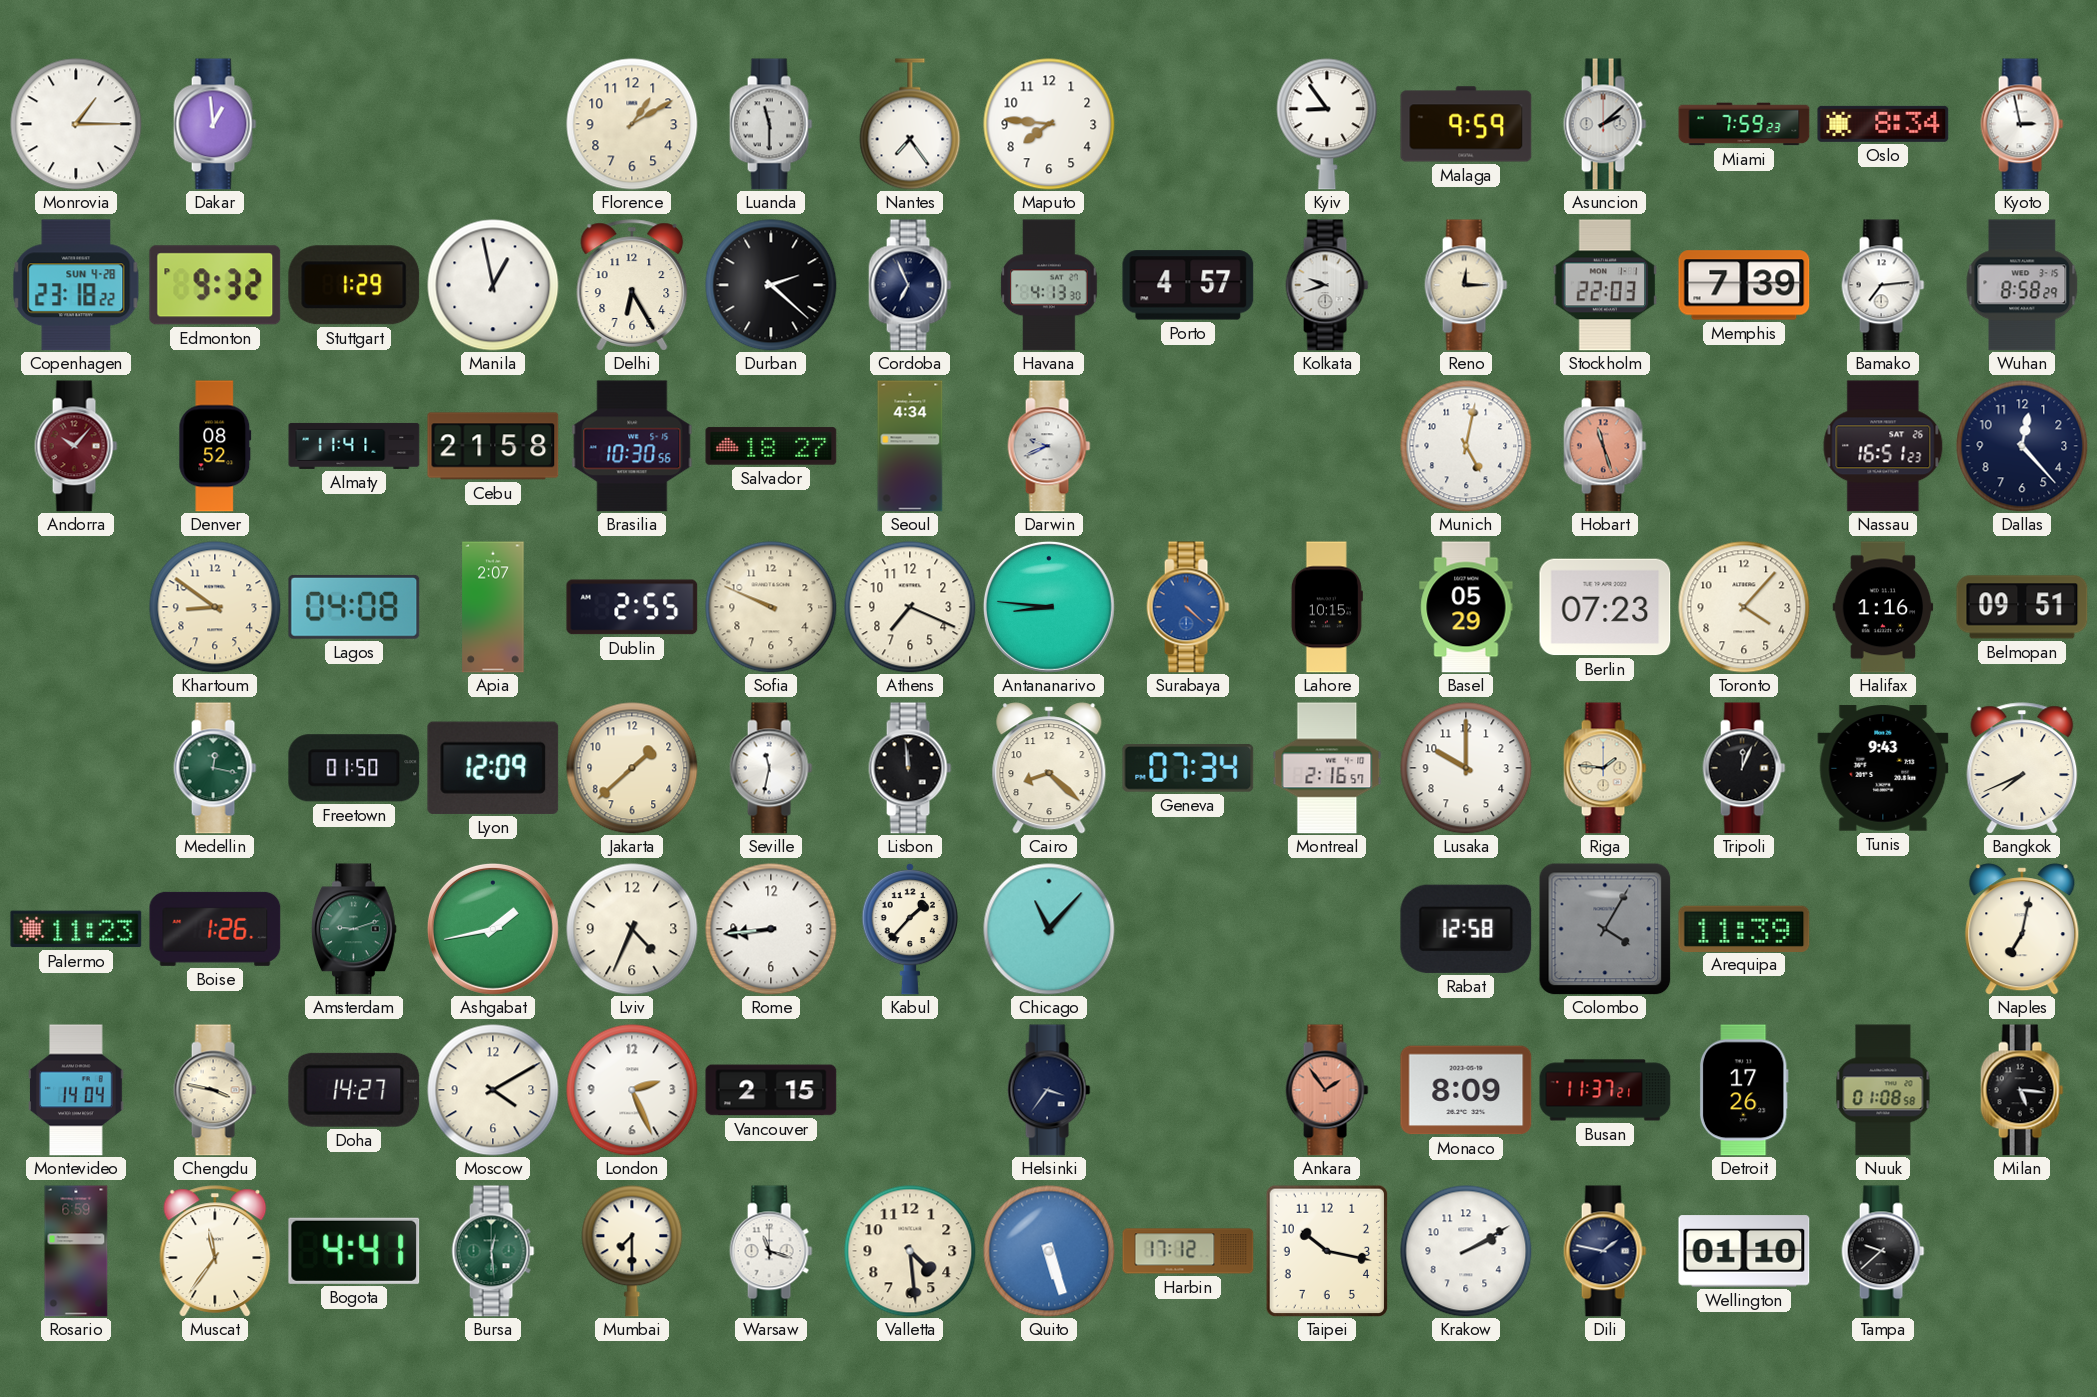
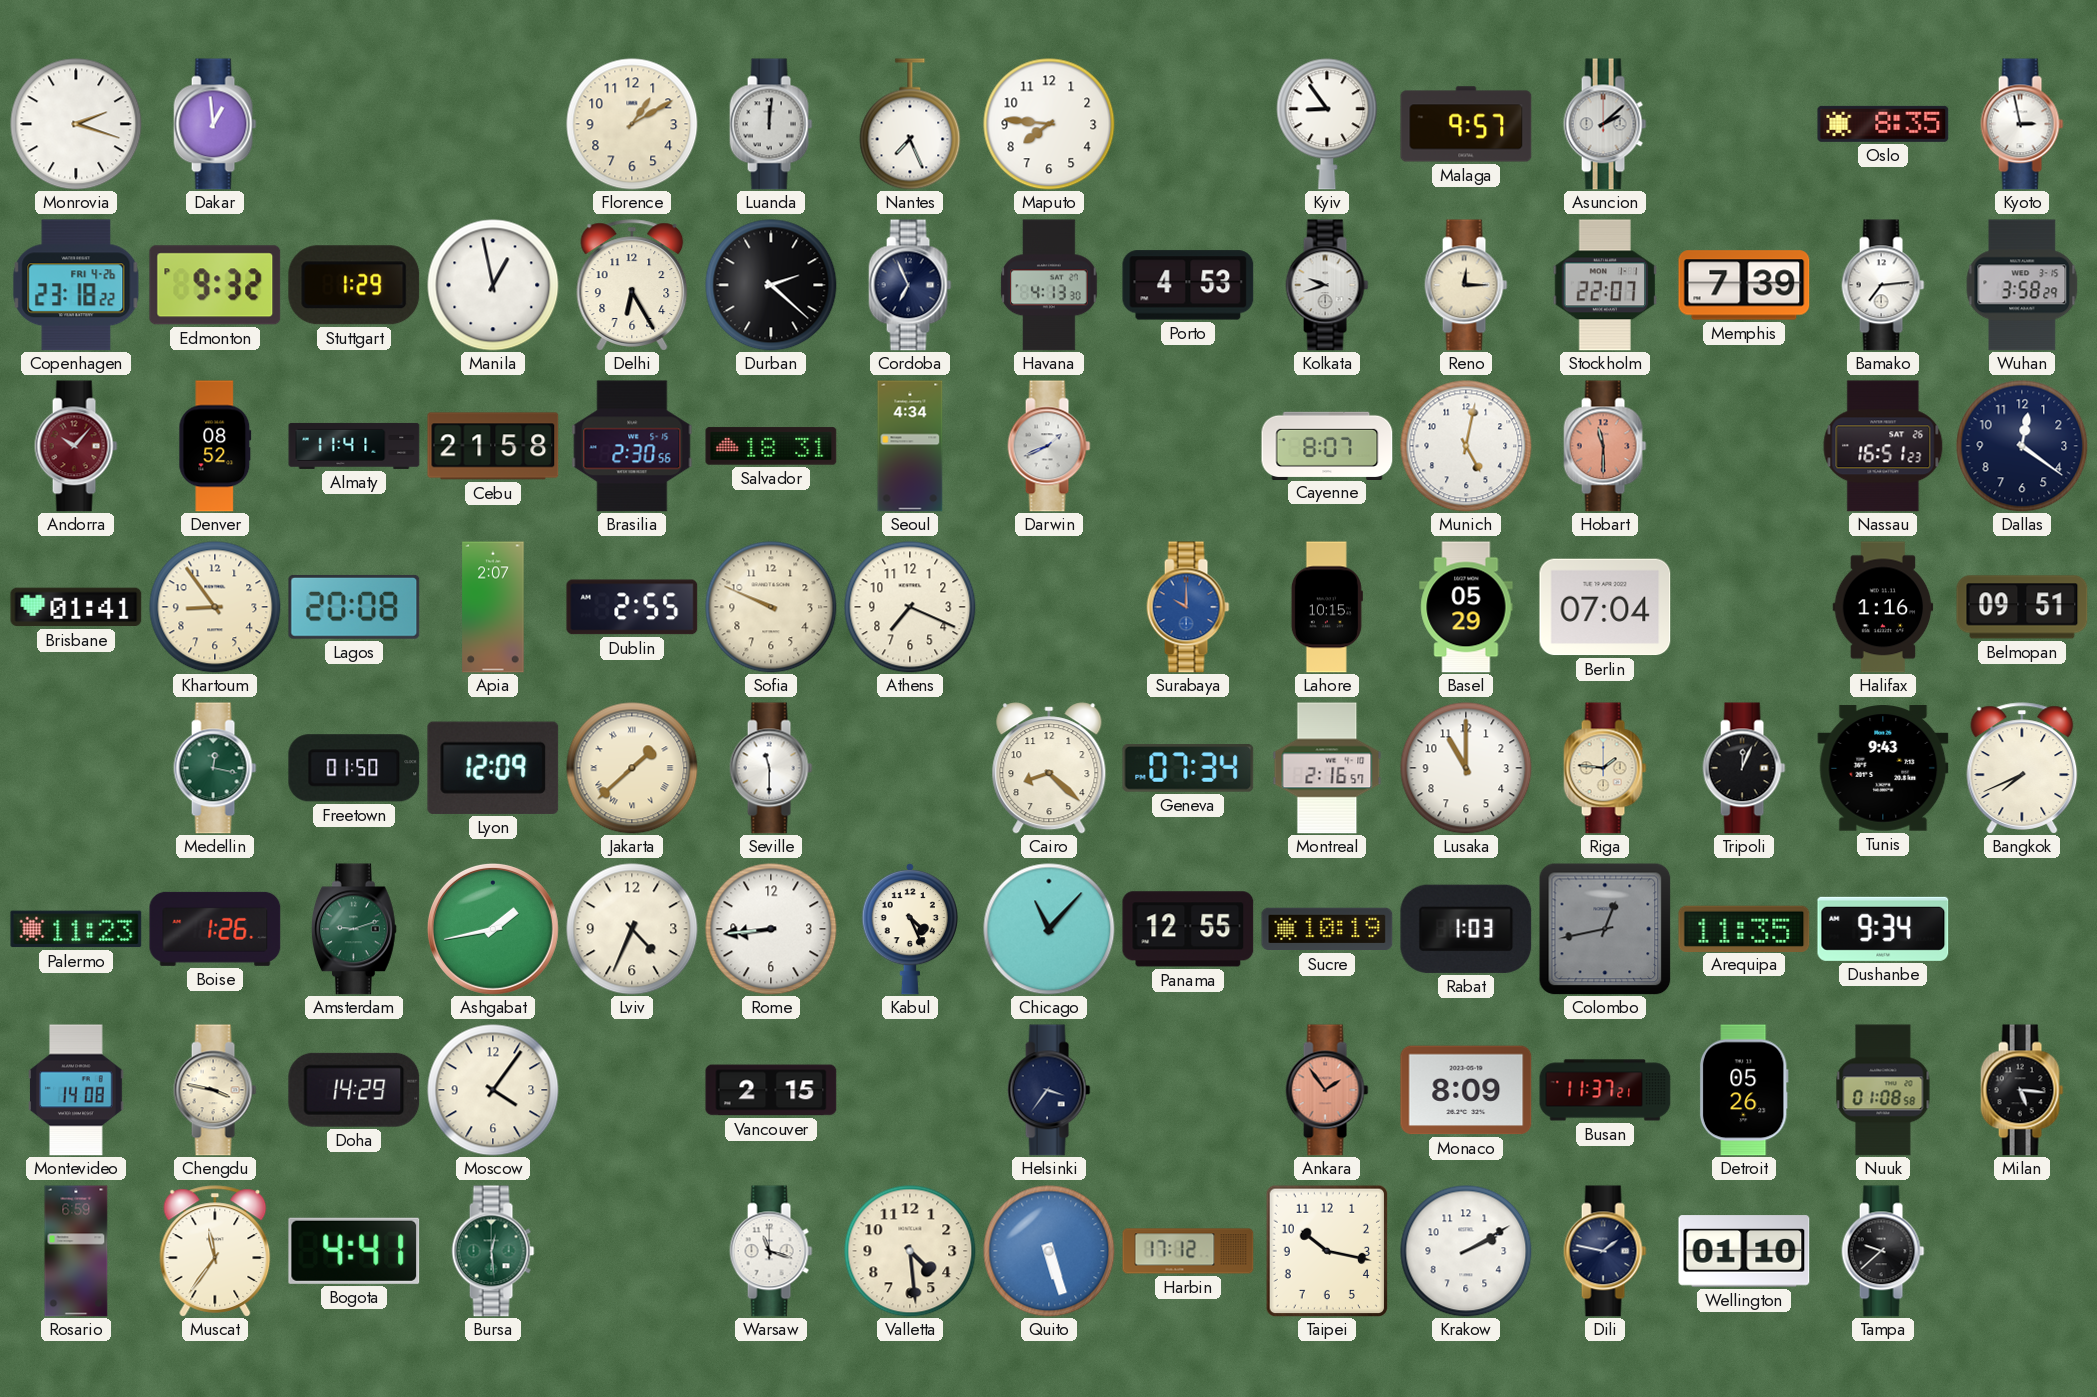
Monrovia: 1:15 -> 2:18
Luanda: 11:30 -> 12:01
Nantes: 7:24 -> 7:26
Malaga: 9:59 -> 9:57
Miami: 7:59 -> none
Oslo: 8:34 -> 8:35
Copenhagen date: SUN 4-28 -> FRI 4-26
Porto: 4:57 -> 4:53
Stockholm: 22:03 -> 22:07
Wuhan: 8:58 -> 3:58
Brasilia: 10:30 -> 2:30
Salvador: 18:27 -> 18:31
Darwin: 9:41 -> 1:41
Cayenne: none -> 8:07
Hobart: 11:27 -> 11:30
Dallas: 12:23 -> 12:21
Brisbane: none -> 01:41
Khartoum: 8:51 -> 8:54
Lagos: 04:08 -> 20:08
Antananarivo: 8:46 -> none
Surabaya: 4:22 -> 10:00
Berlin: 07:23 -> 07:04
Toronto: 4:07 -> none
Jakarta numerals: Arabic -> Roman
Seville: 11:32 -> 11:30
Lisbon: 11:59 -> none
Lusaka: 10:00 -> 11:00
Kabul: 1:37 -> 4:26
Panama: none -> 12:55
Sucre: none -> 10:19
Rabat: 12:58 -> 1:03
Colombo: 4:05 -> 12:43
Arequipa: 11:39 -> 11:35
Dushanbe: none -> 9:34
Naples: 7:02 -> none
Montevideo: 14:04 -> 14:08
Doha: 14:27 -> 14:29
Moscow: 4:10 -> 4:06
London: 2:26 -> none
Detroit: 17:26 -> 05:26
Mumbai: 7:30 -> none
